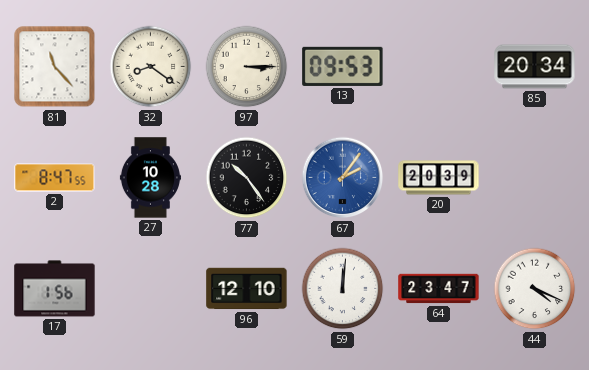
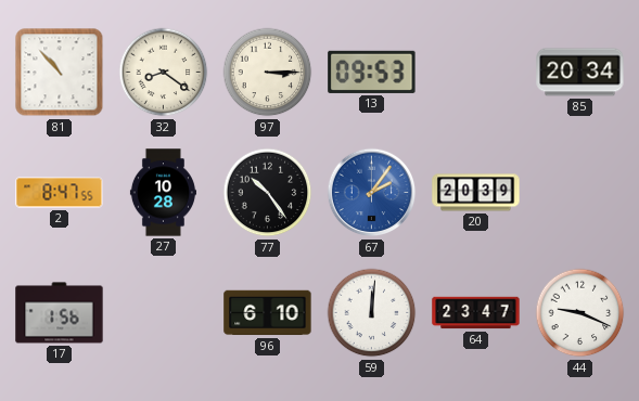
81: 11:23 -> 10:53
96: 12:10 -> 6:10
44: 4:19 -> 9:19
